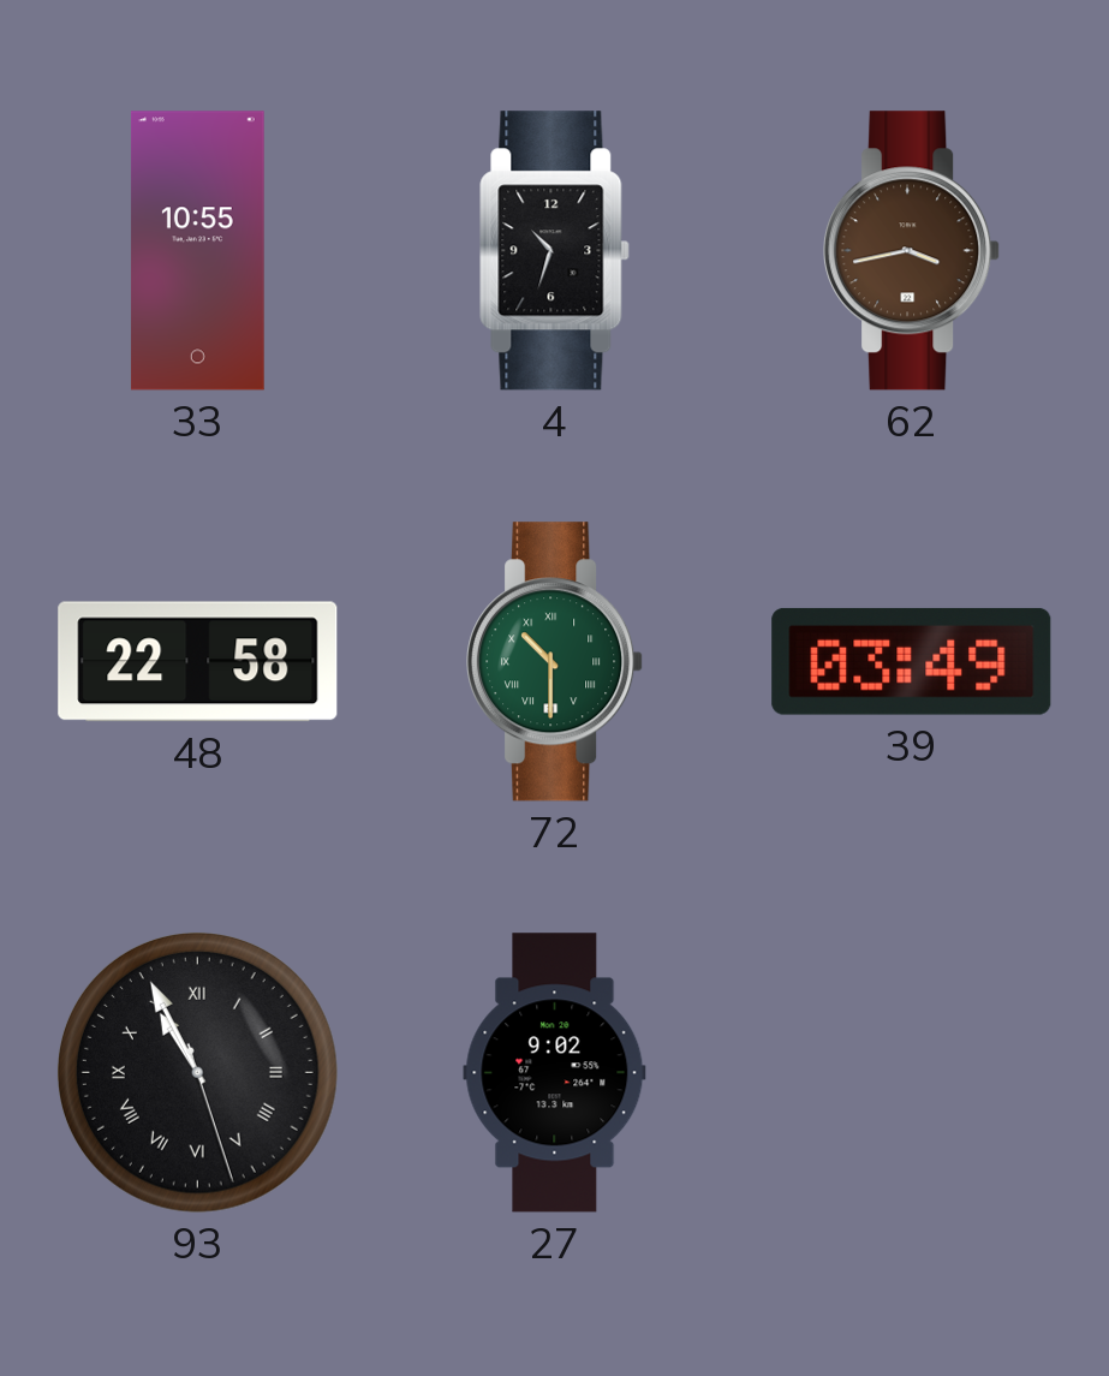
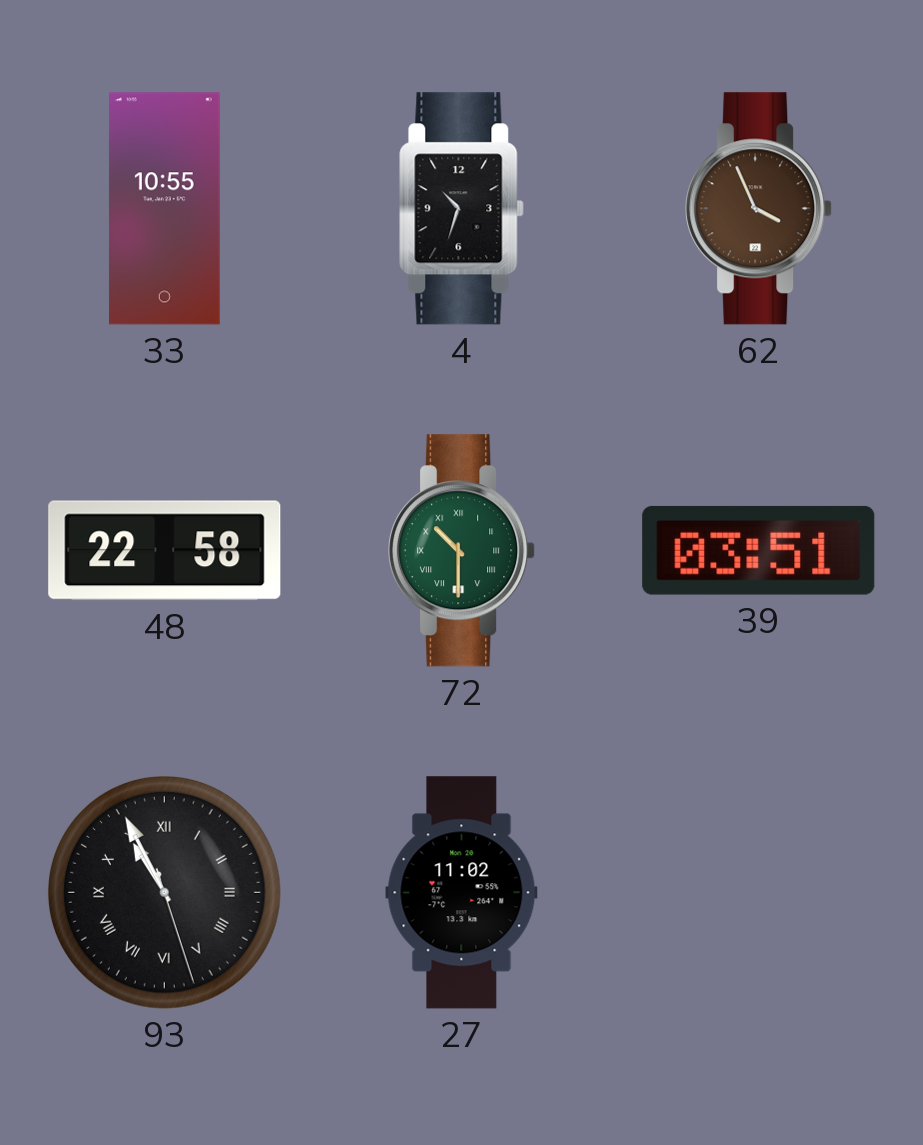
62: 3:43 -> 3:56
39: 03:49 -> 03:51
27: 9:02 -> 11:02
